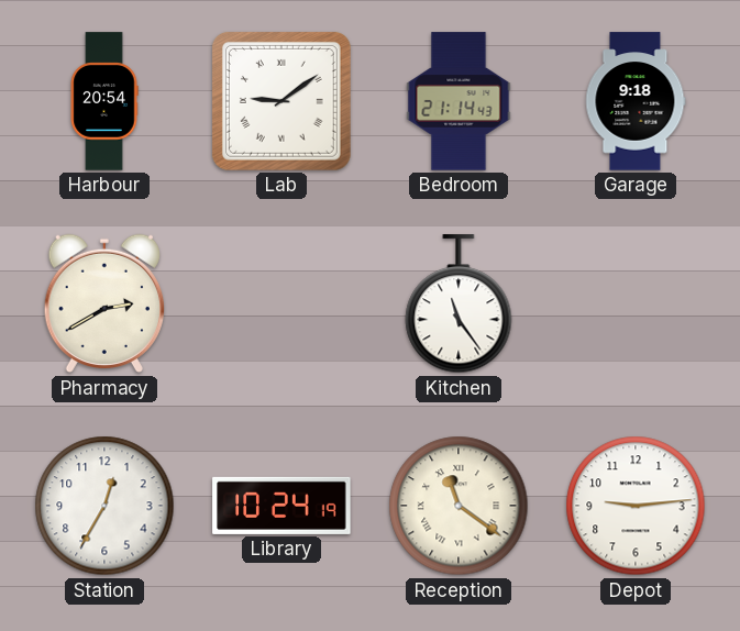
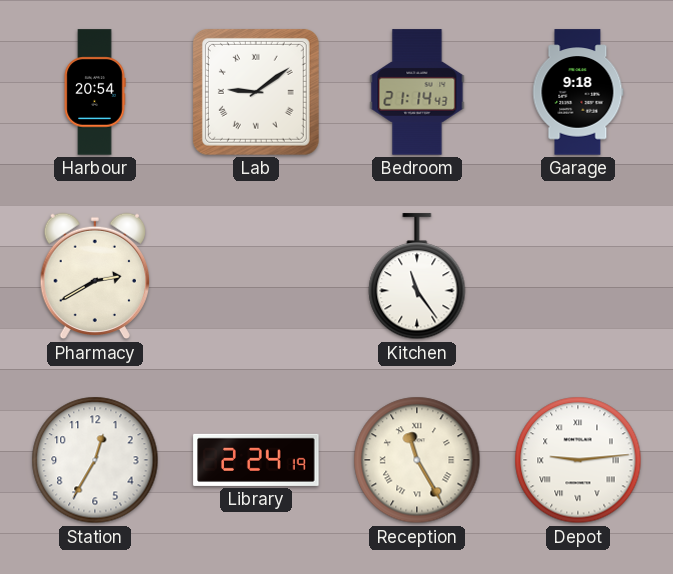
Library: 10:24 -> 2:24
Reception: 11:21 -> 11:25
Depot numerals: Arabic -> Roman
